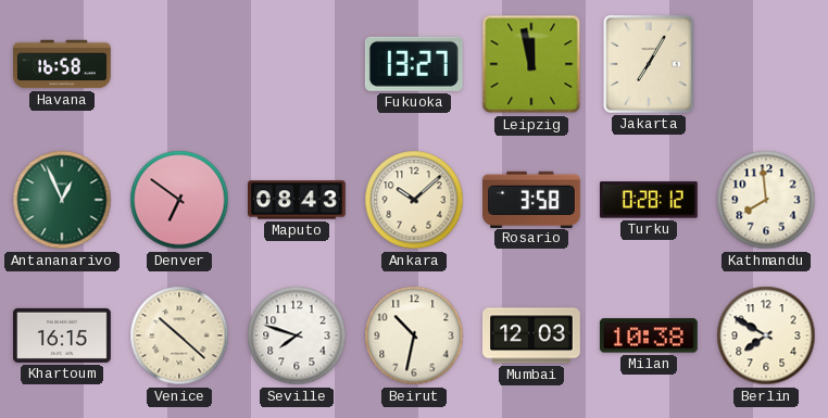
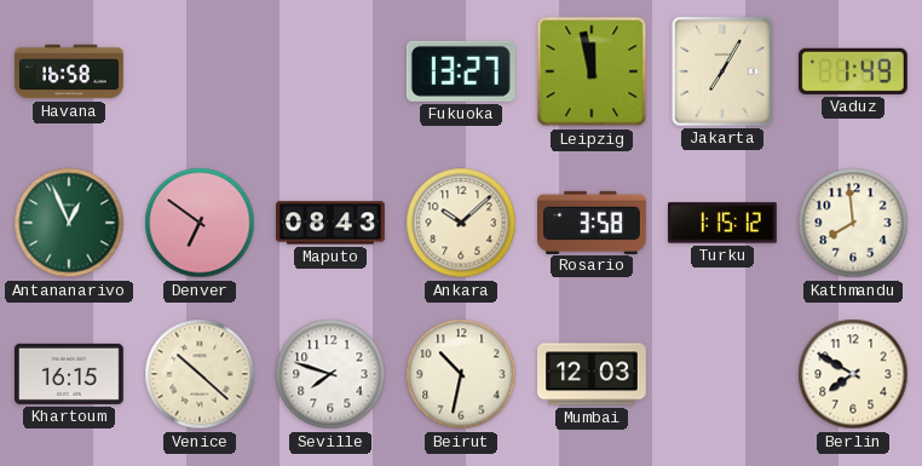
Vaduz: none -> 1:49
Turku: 0:28 -> 1:15
Milan: 10:38 -> none
